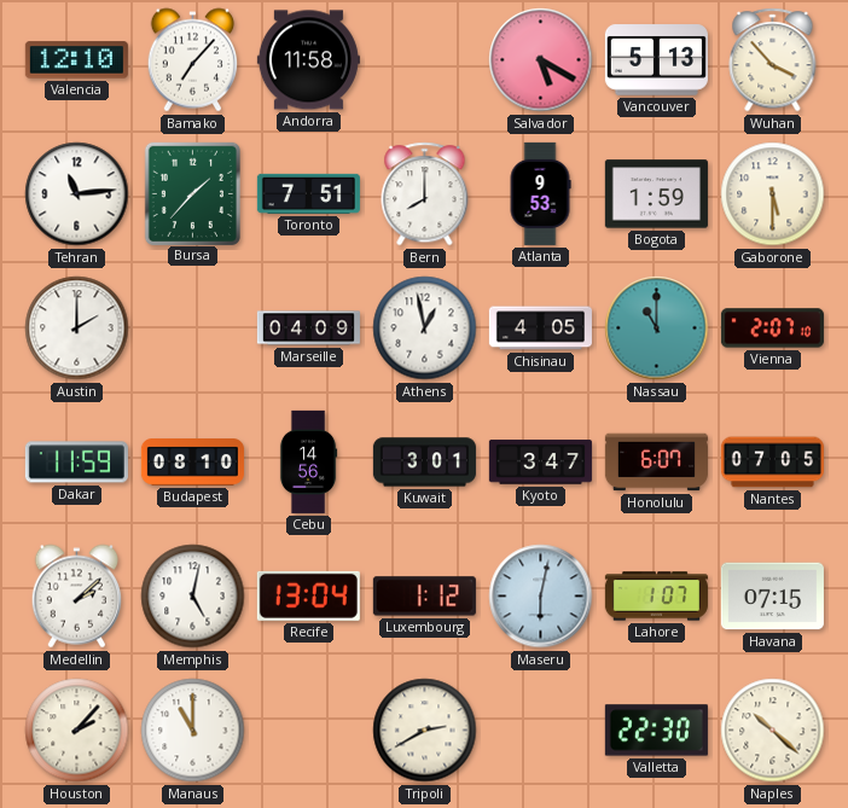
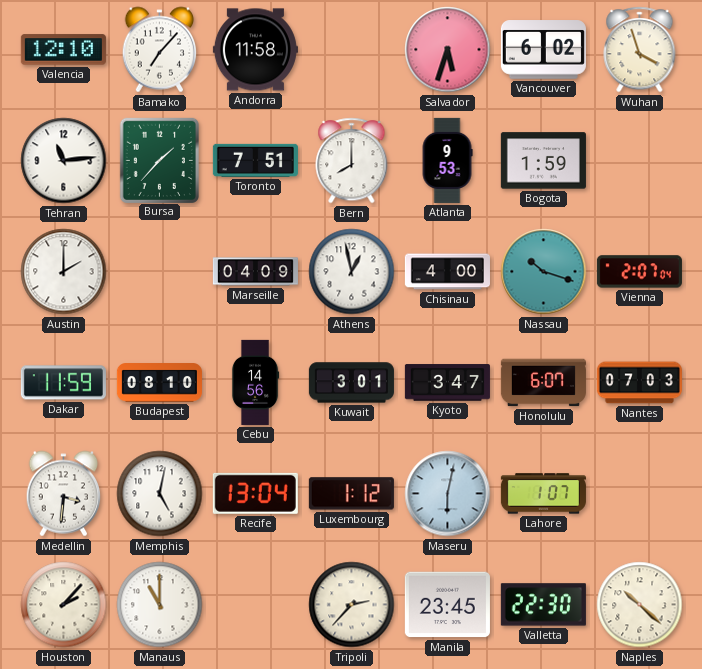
Salvador: 5:20 -> 5:33
Vancouver: 5:13 -> 6:02
Wuhan: 3:53 -> 3:57
Gaborone: 5:30 -> none
Chisinau: 4:05 -> 4:00
Nassau: 11:00 -> 10:18
Vienna: 2:07:10 -> 2:07:04
Nantes: 07:05 -> 07:03
Medellin: 2:08 -> 3:31
Havana: 07:15 -> none
Tripoli: 2:40 -> 2:37
Manila: none -> 23:45
